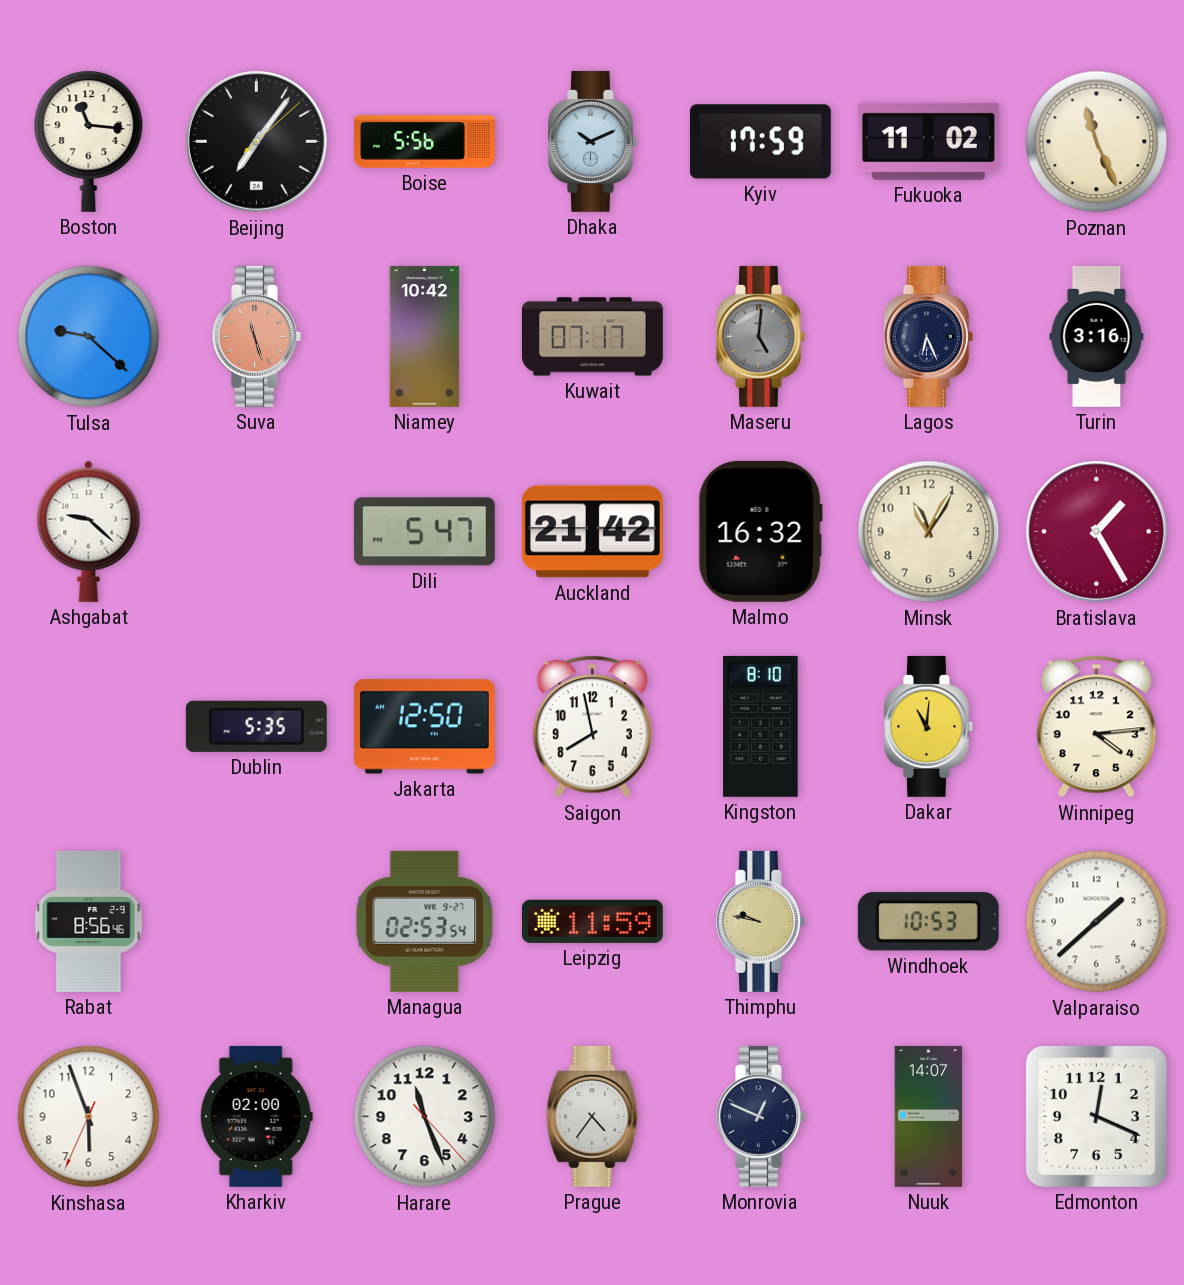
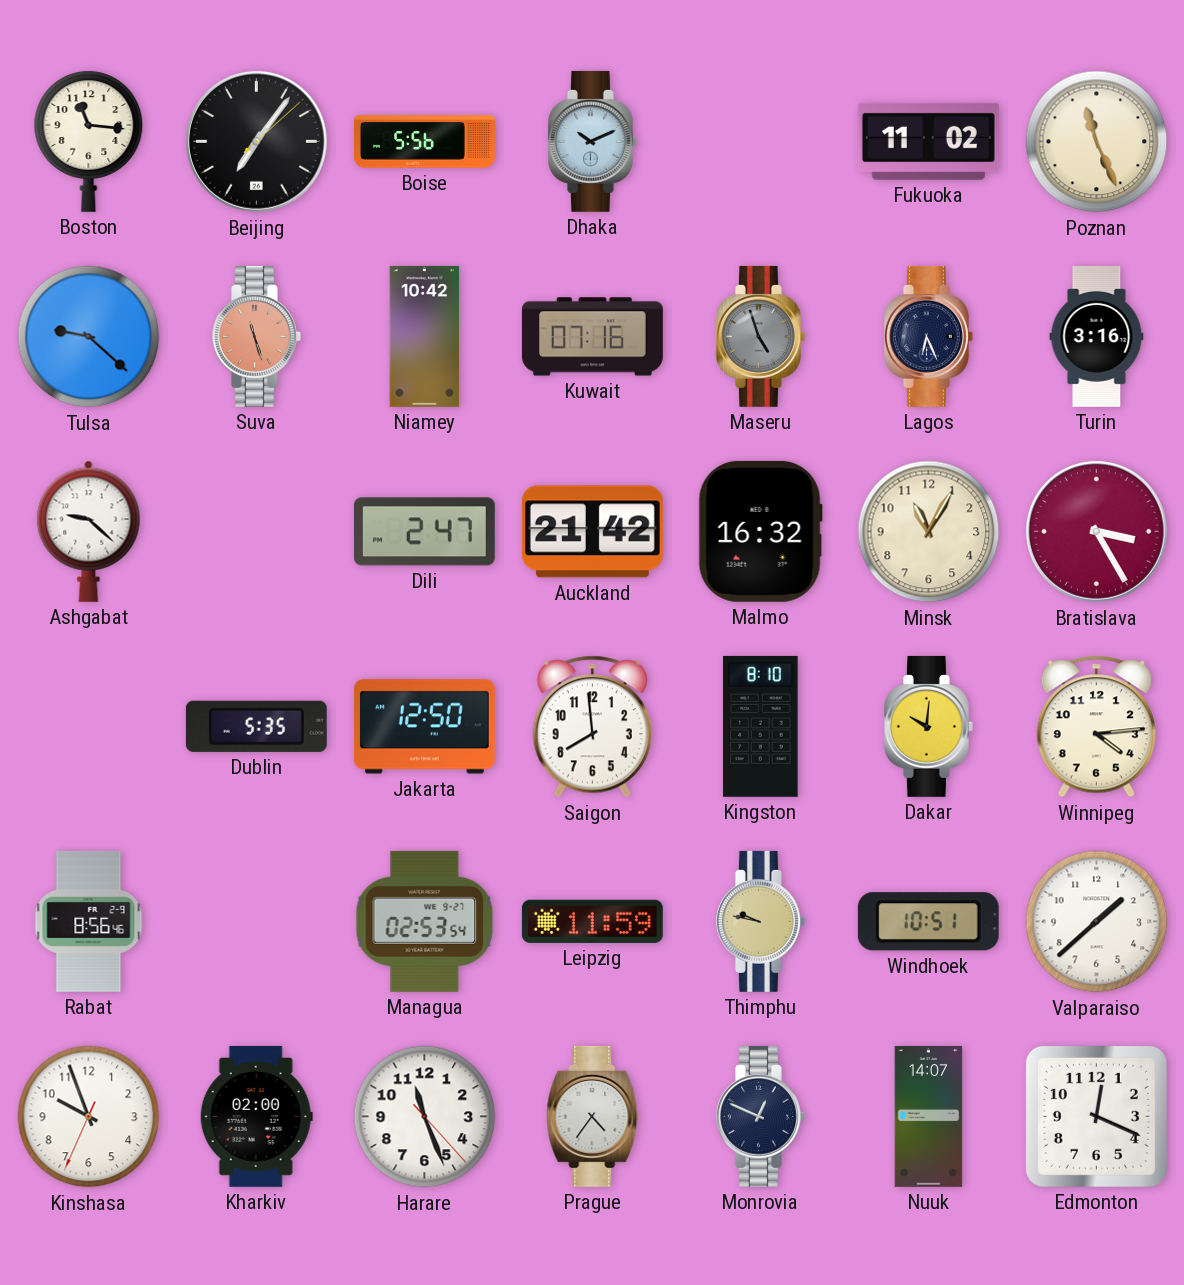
Kyiv: 17:59 -> none
Kuwait: 07:17 -> 07:16
Maseru: 5:01 -> 4:57
Dili: 5:47 -> 2:47
Bratislava: 1:25 -> 3:25
Saigon: 7:58 -> 7:59
Dakar: 11:01 -> 10:01
Windhoek: 10:53 -> 10:51
Kinshasa: 5:56 -> 9:56
